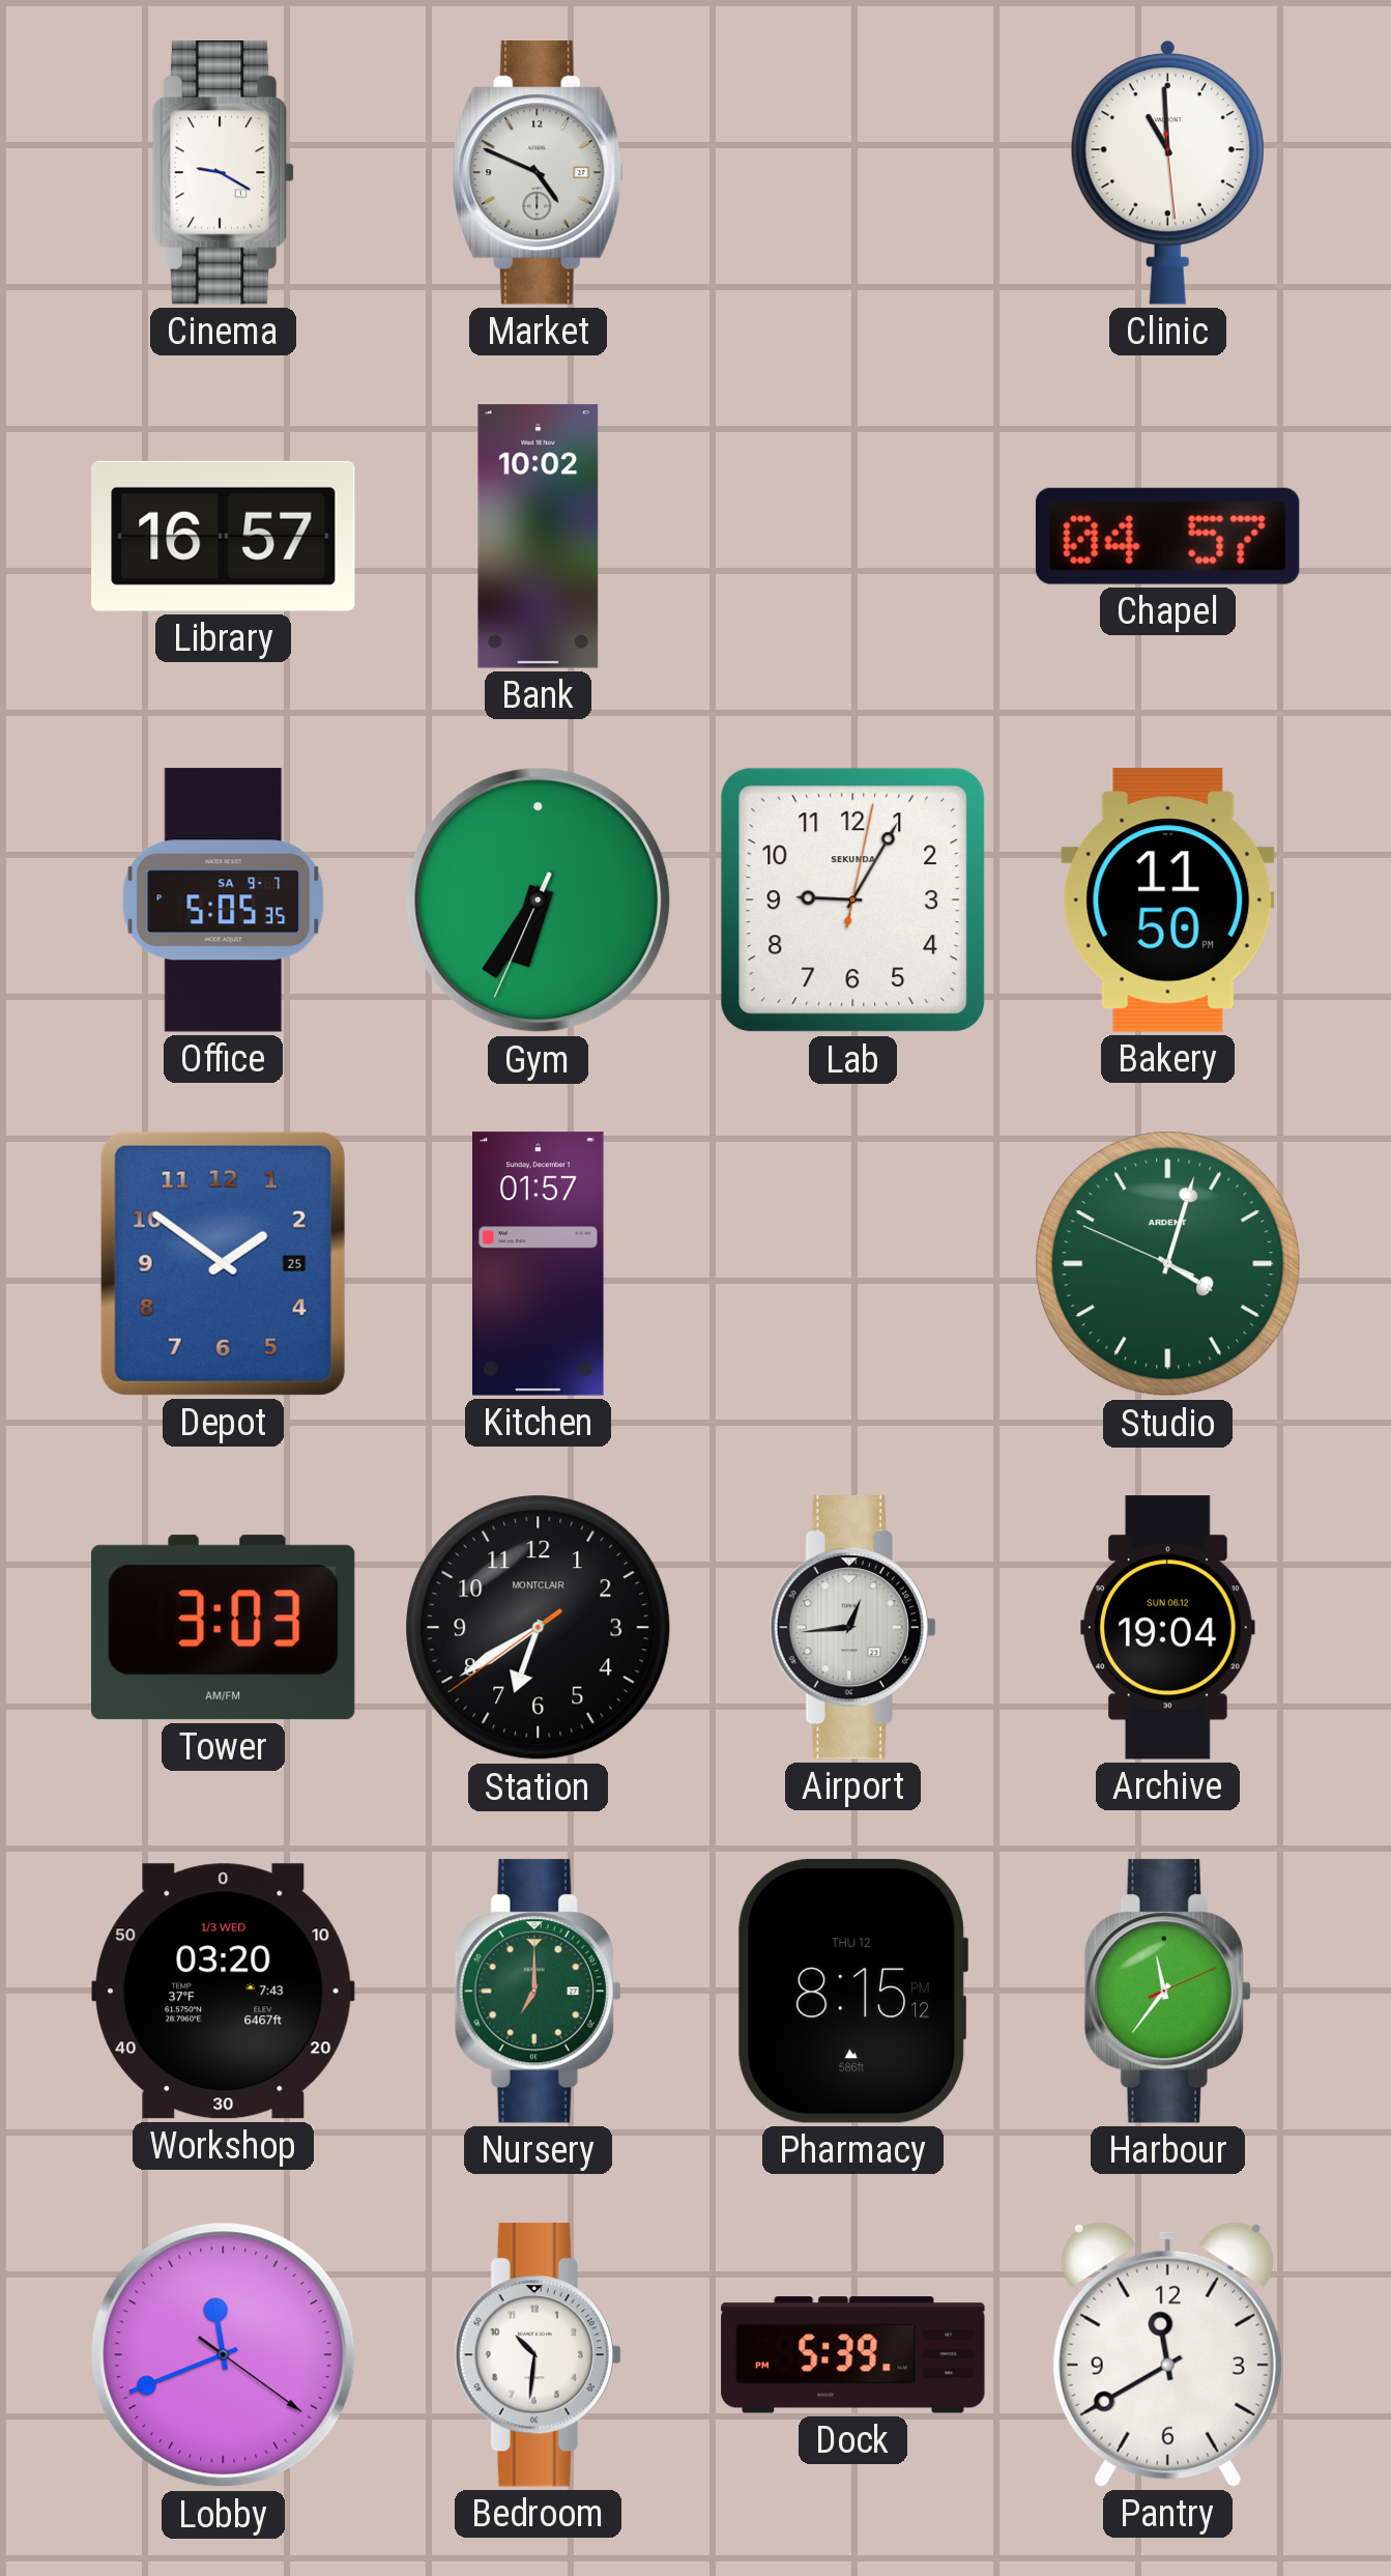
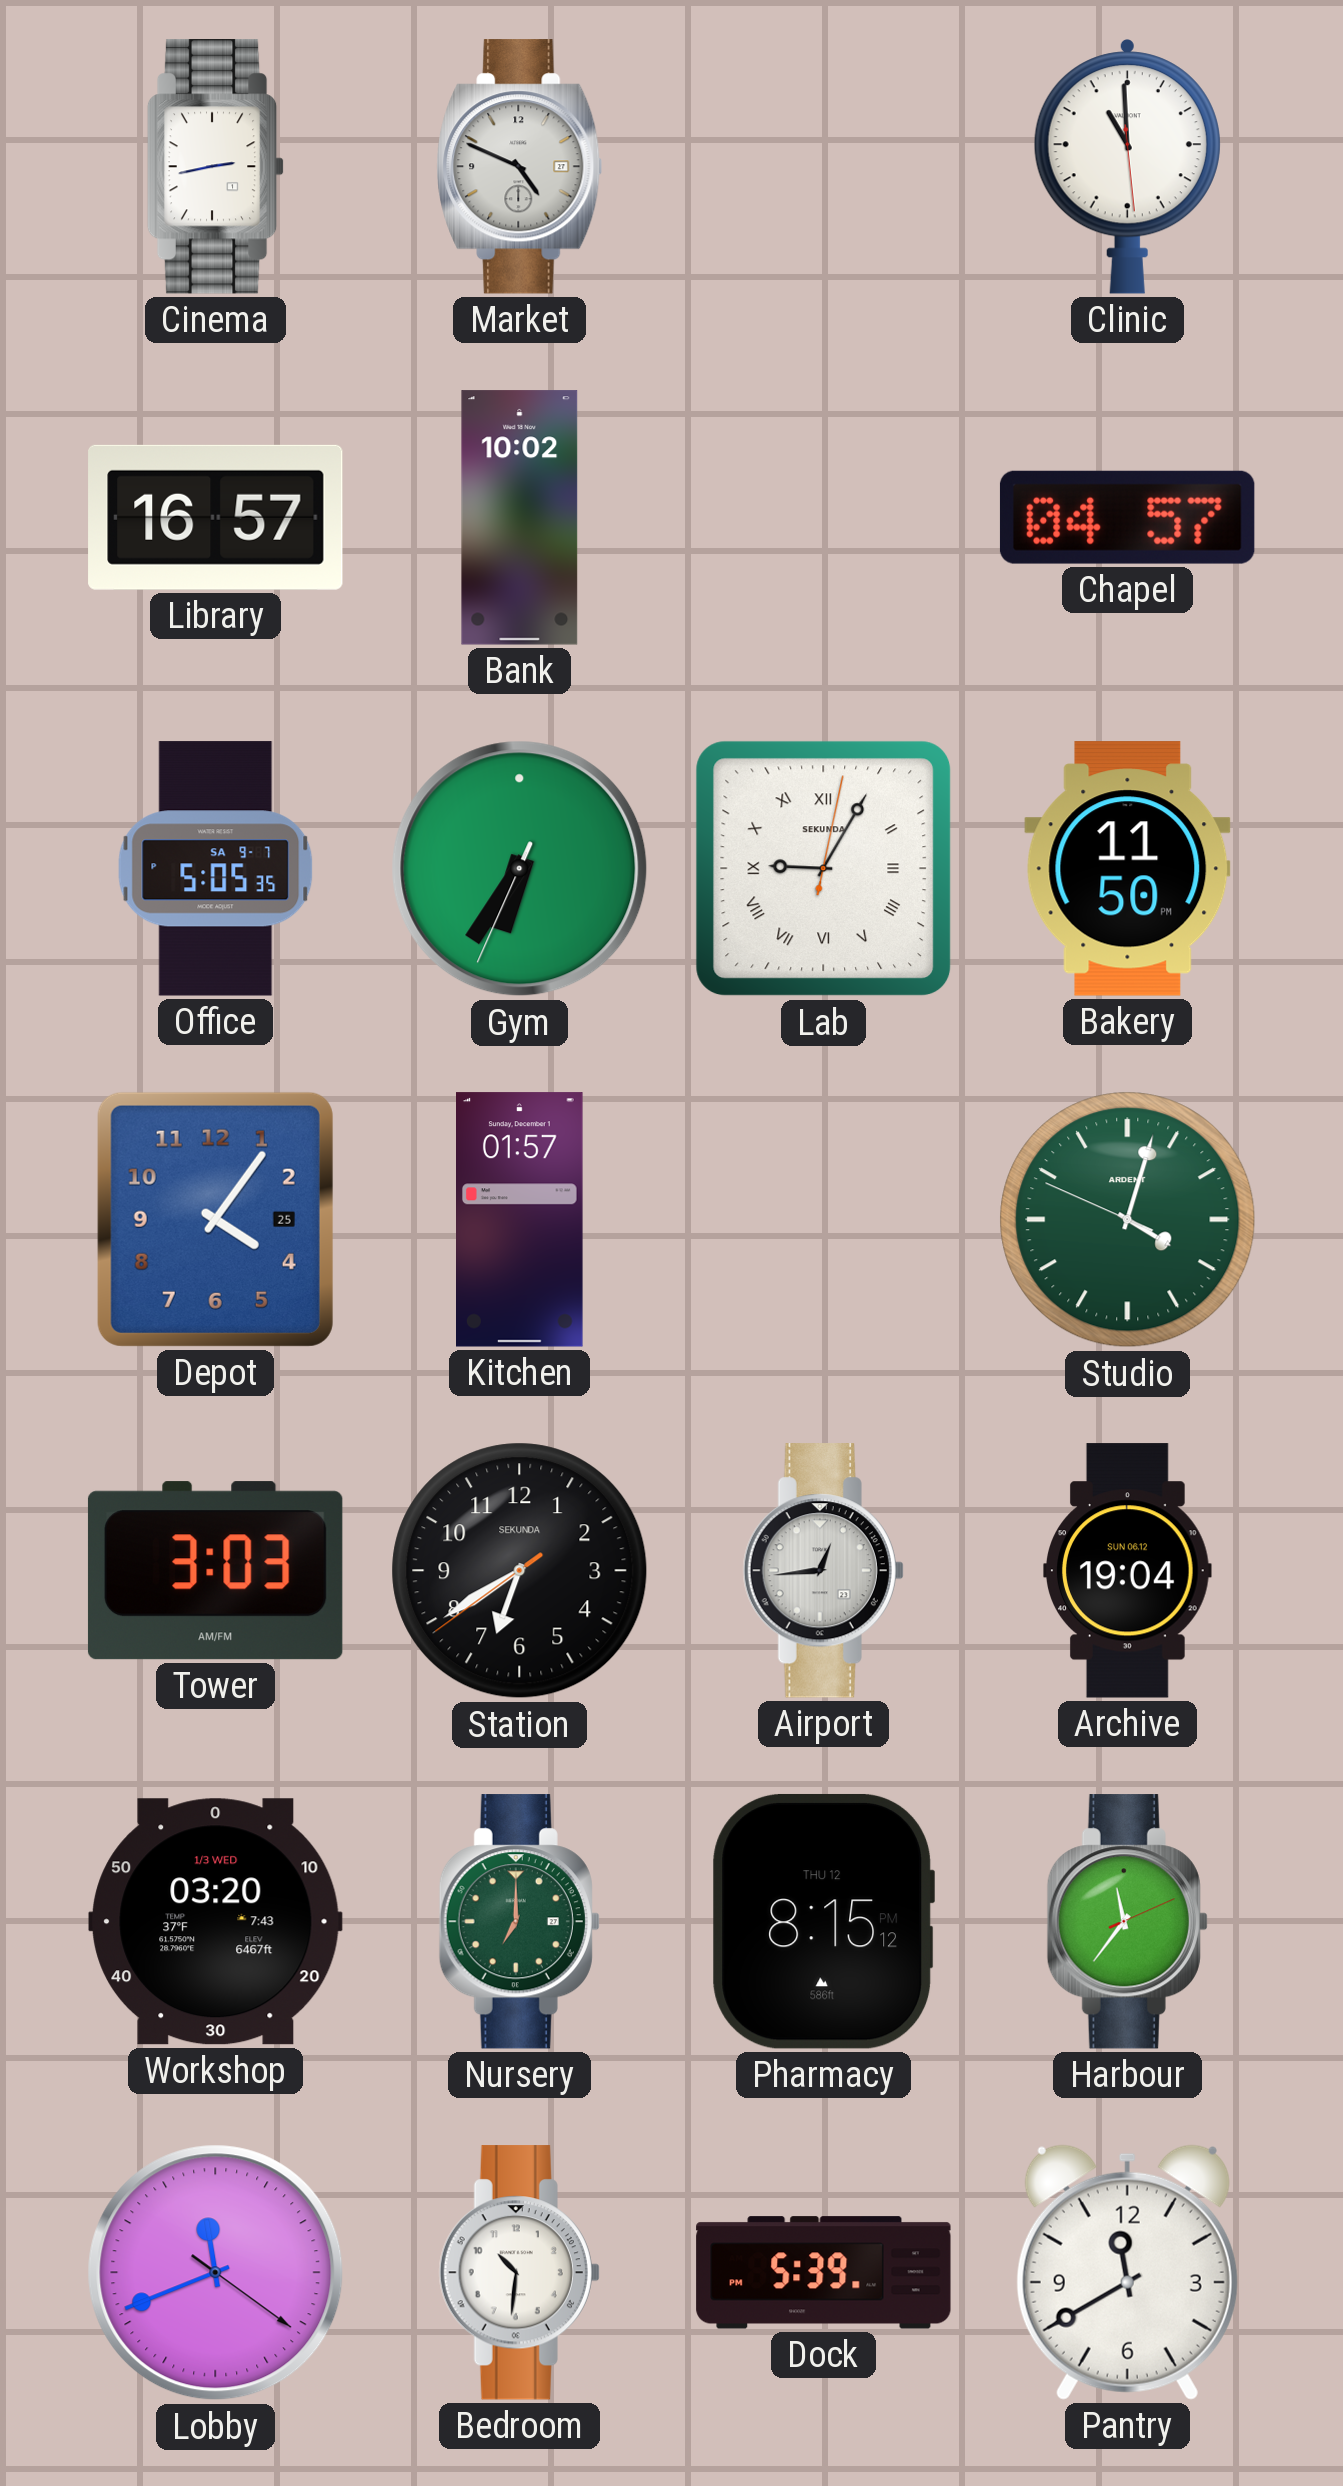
Cinema: 9:20 -> 2:43
Lab numerals: Arabic -> Roman
Depot: 1:51 -> 4:06
Station brand: MONTCLAIR -> SEKUNDA
